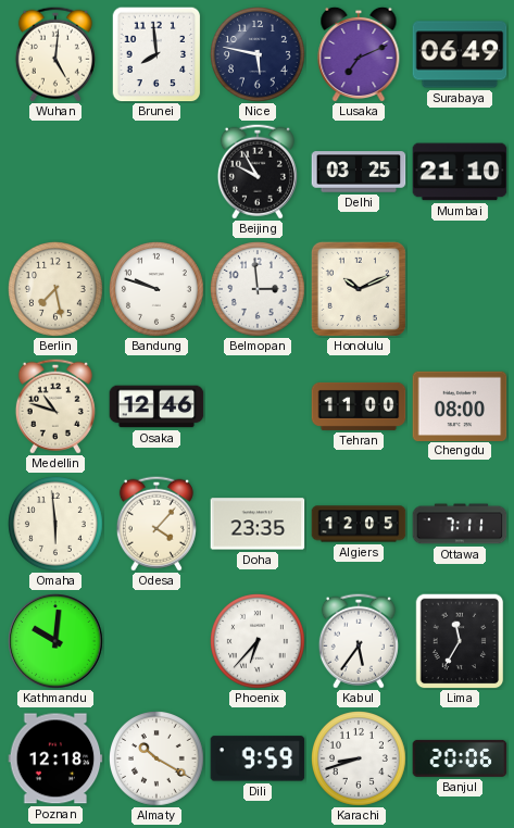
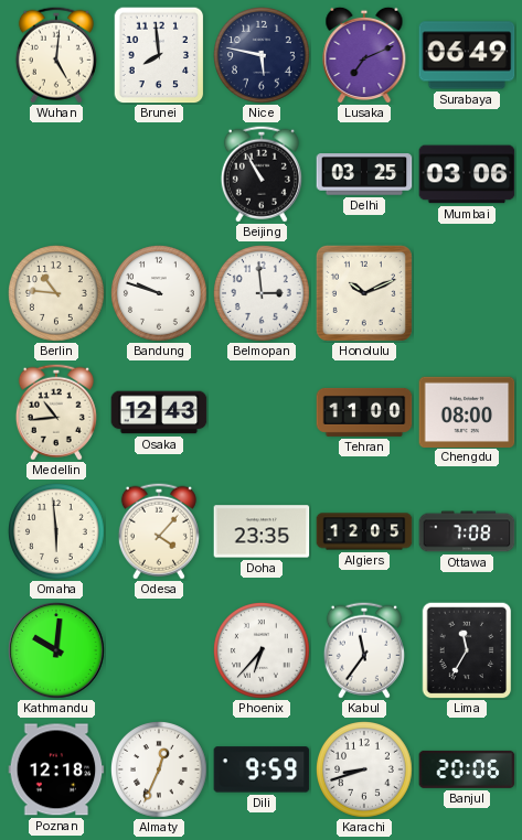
Beijing: 9:55 -> 10:55
Mumbai: 21:10 -> 03:06
Berlin: 7:28 -> 10:46
Medellin: 10:48 -> 10:44
Osaka: 12:46 -> 12:43
Ottawa: 7:11 -> 7:08
Kabul: 5:36 -> 11:36
Almaty: 10:20 -> 12:34
